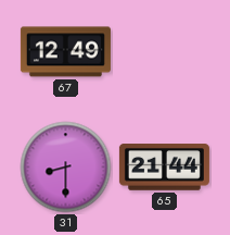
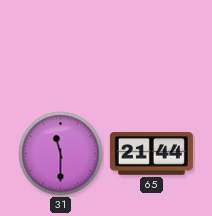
67: 12:49 -> none
31: 8:30 -> 11:30
